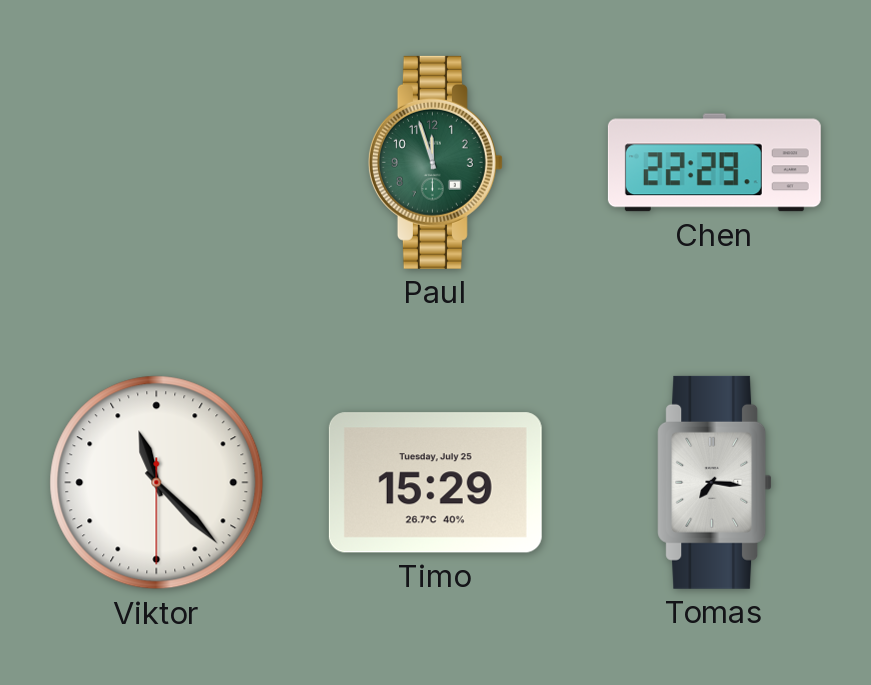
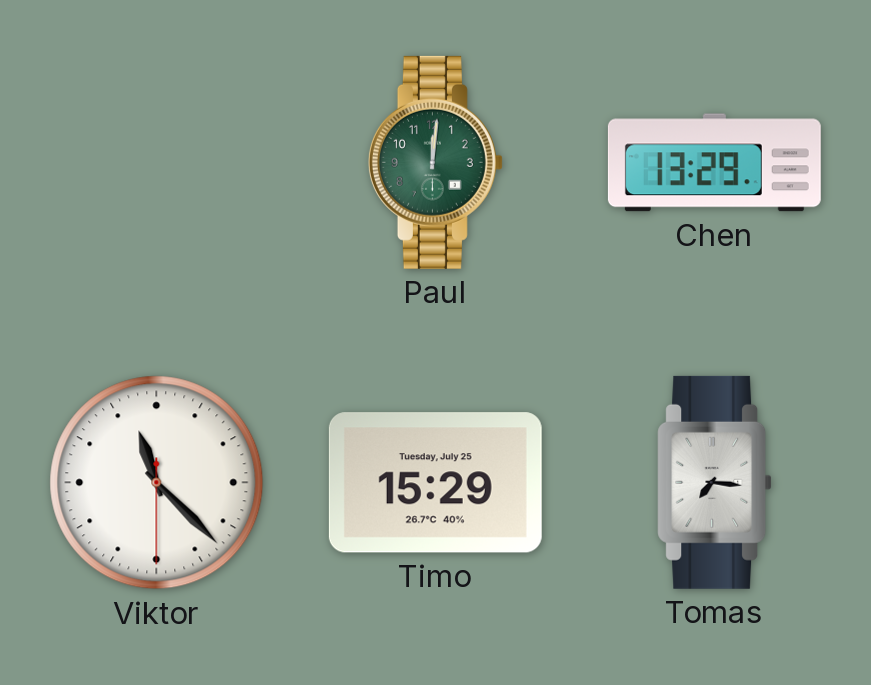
Paul: 11:57 -> 12:01
Chen: 22:29 -> 13:29
